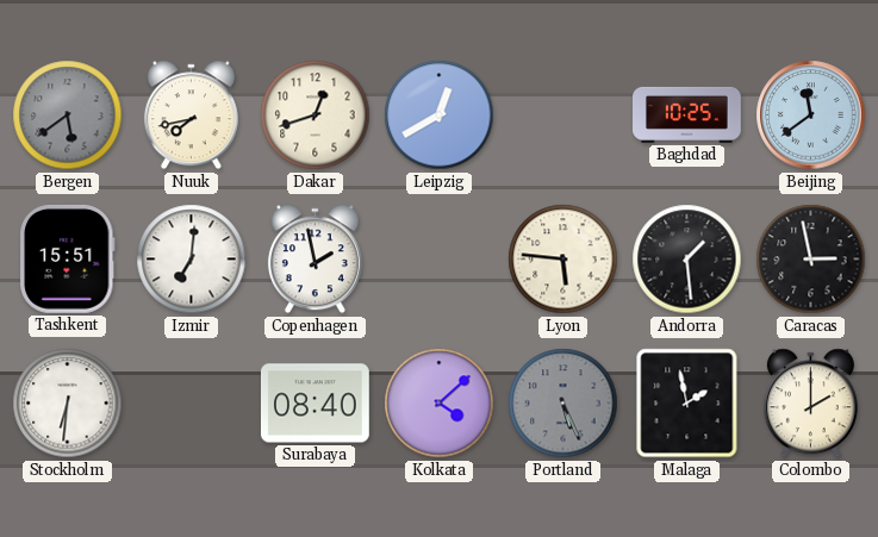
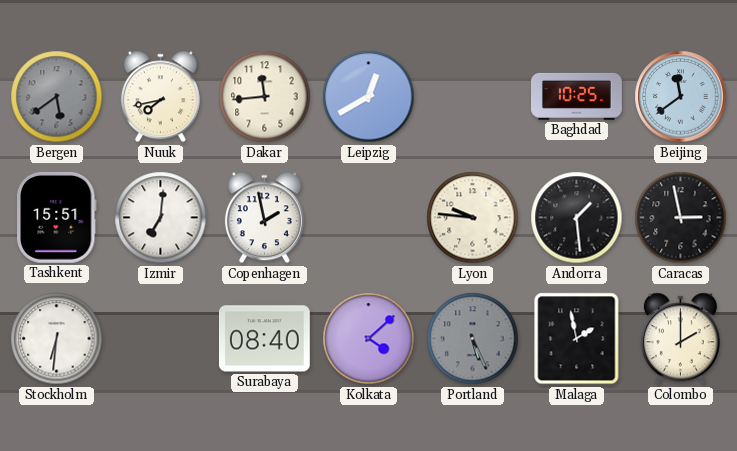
Dakar: 12:42 -> 11:44
Lyon: 5:46 -> 9:46
